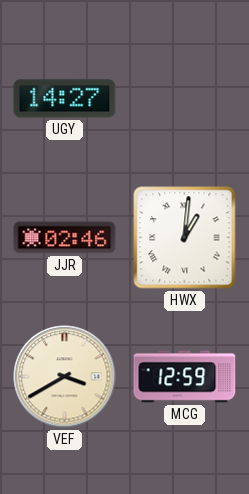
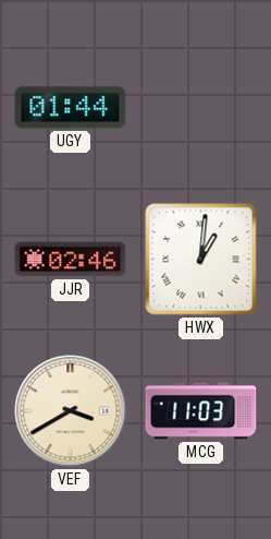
UGY: 14:27 -> 01:44
MCG: 12:59 -> 11:03
